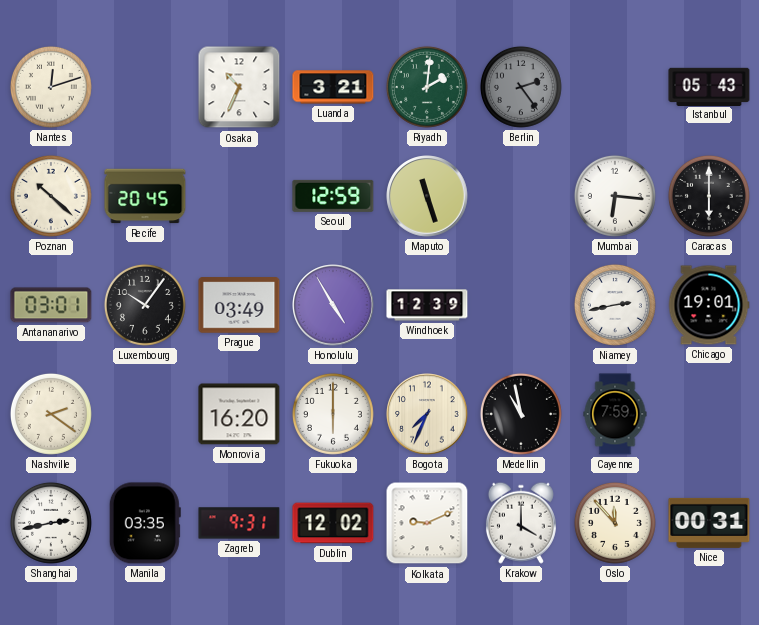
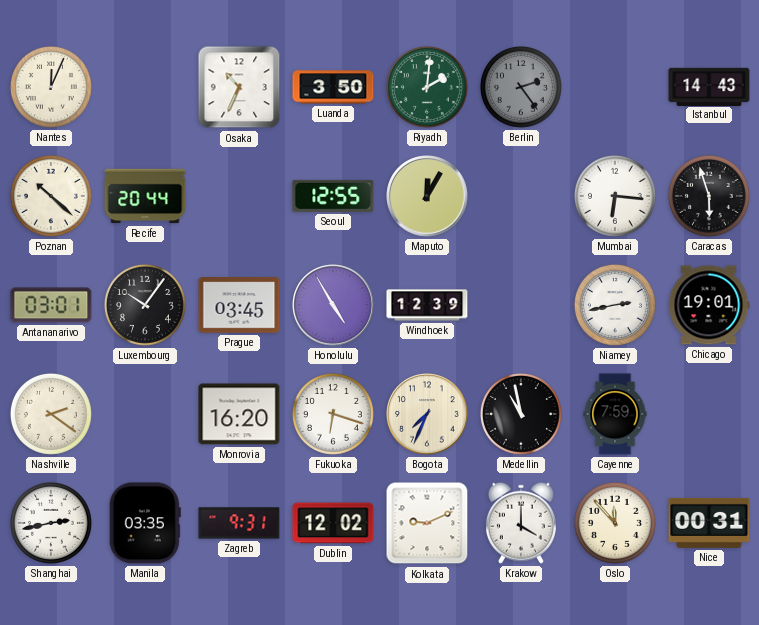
Nantes: 12:12 -> 12:04
Luanda: 3:21 -> 3:50
Istanbul: 05:43 -> 14:43
Recife: 20:45 -> 20:44
Seoul: 12:59 -> 12:55
Maputo: 11:27 -> 12:05
Caracas: 6:00 -> 5:57
Prague: 03:49 -> 03:45
Fukuoka: 6:00 -> 6:18
